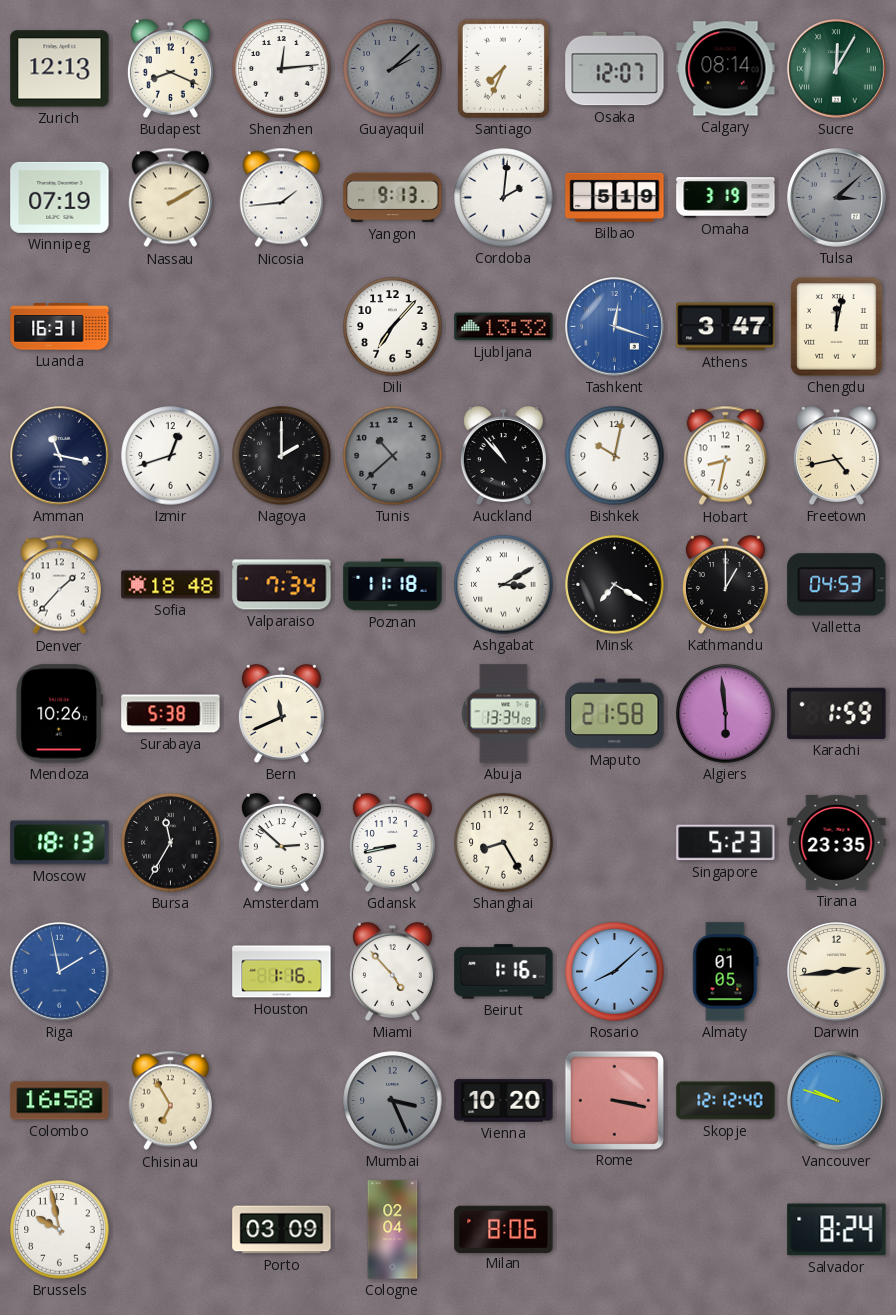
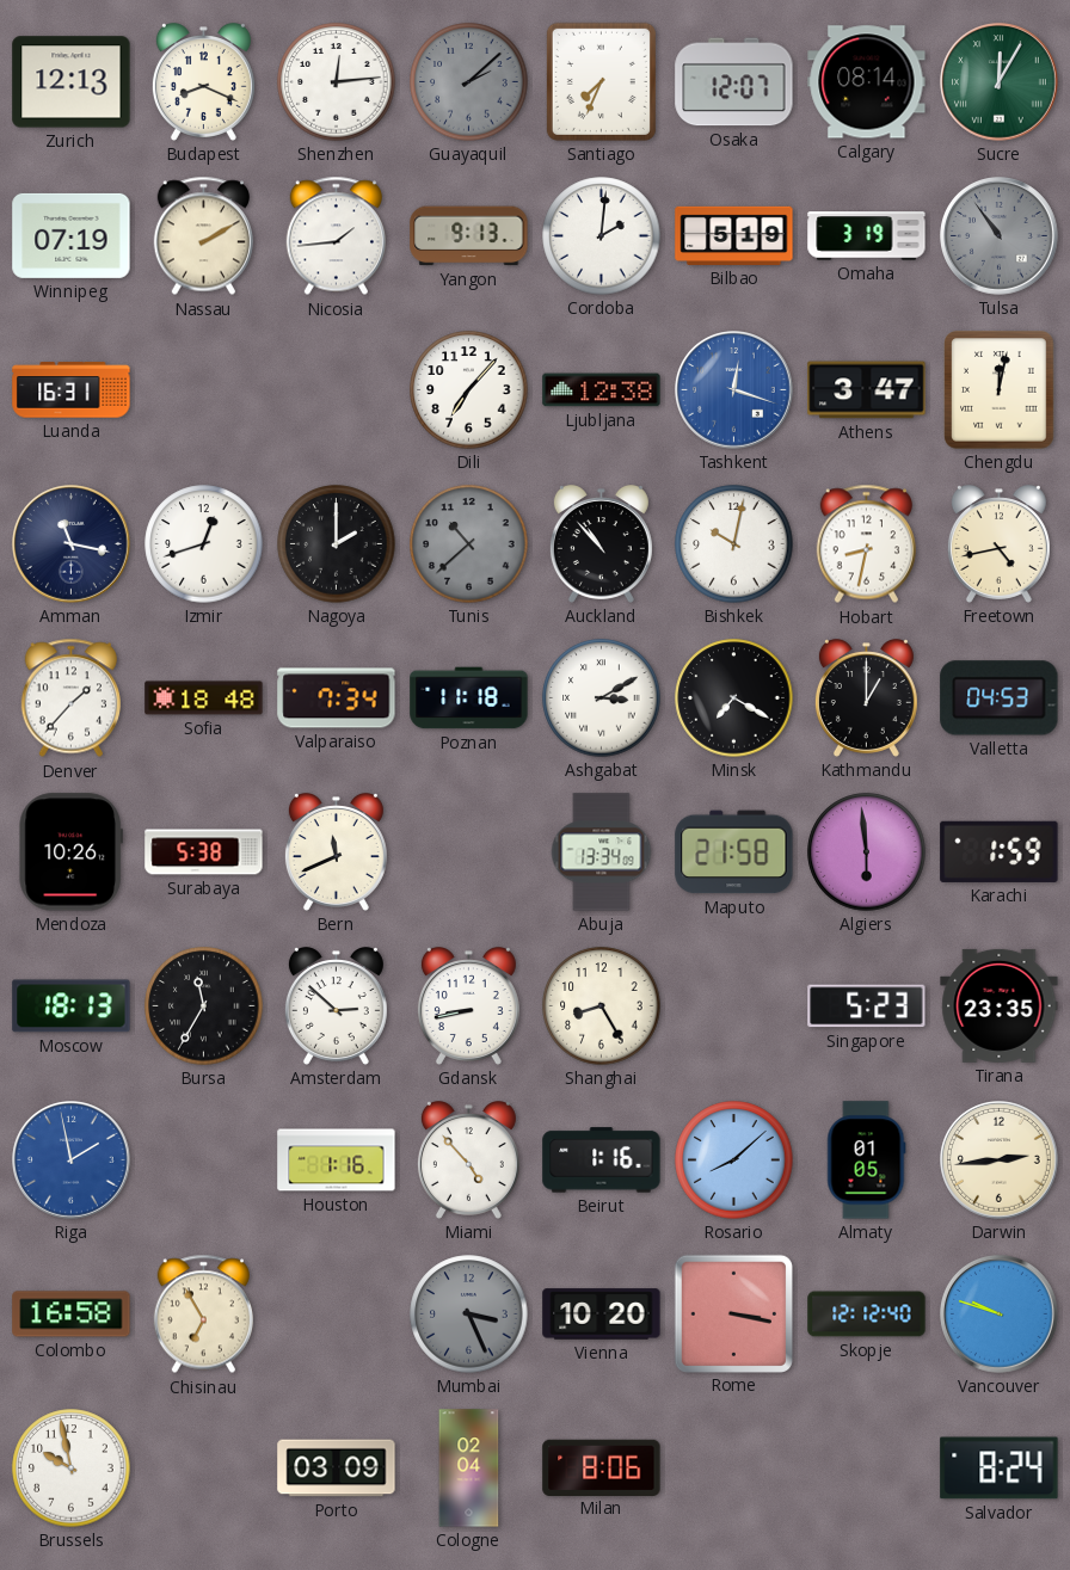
Tulsa: 3:08 -> 10:54
Ljubljana: 13:32 -> 12:38
